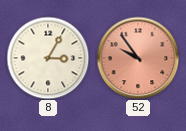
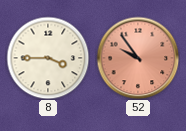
8: 3:05 -> 3:45
